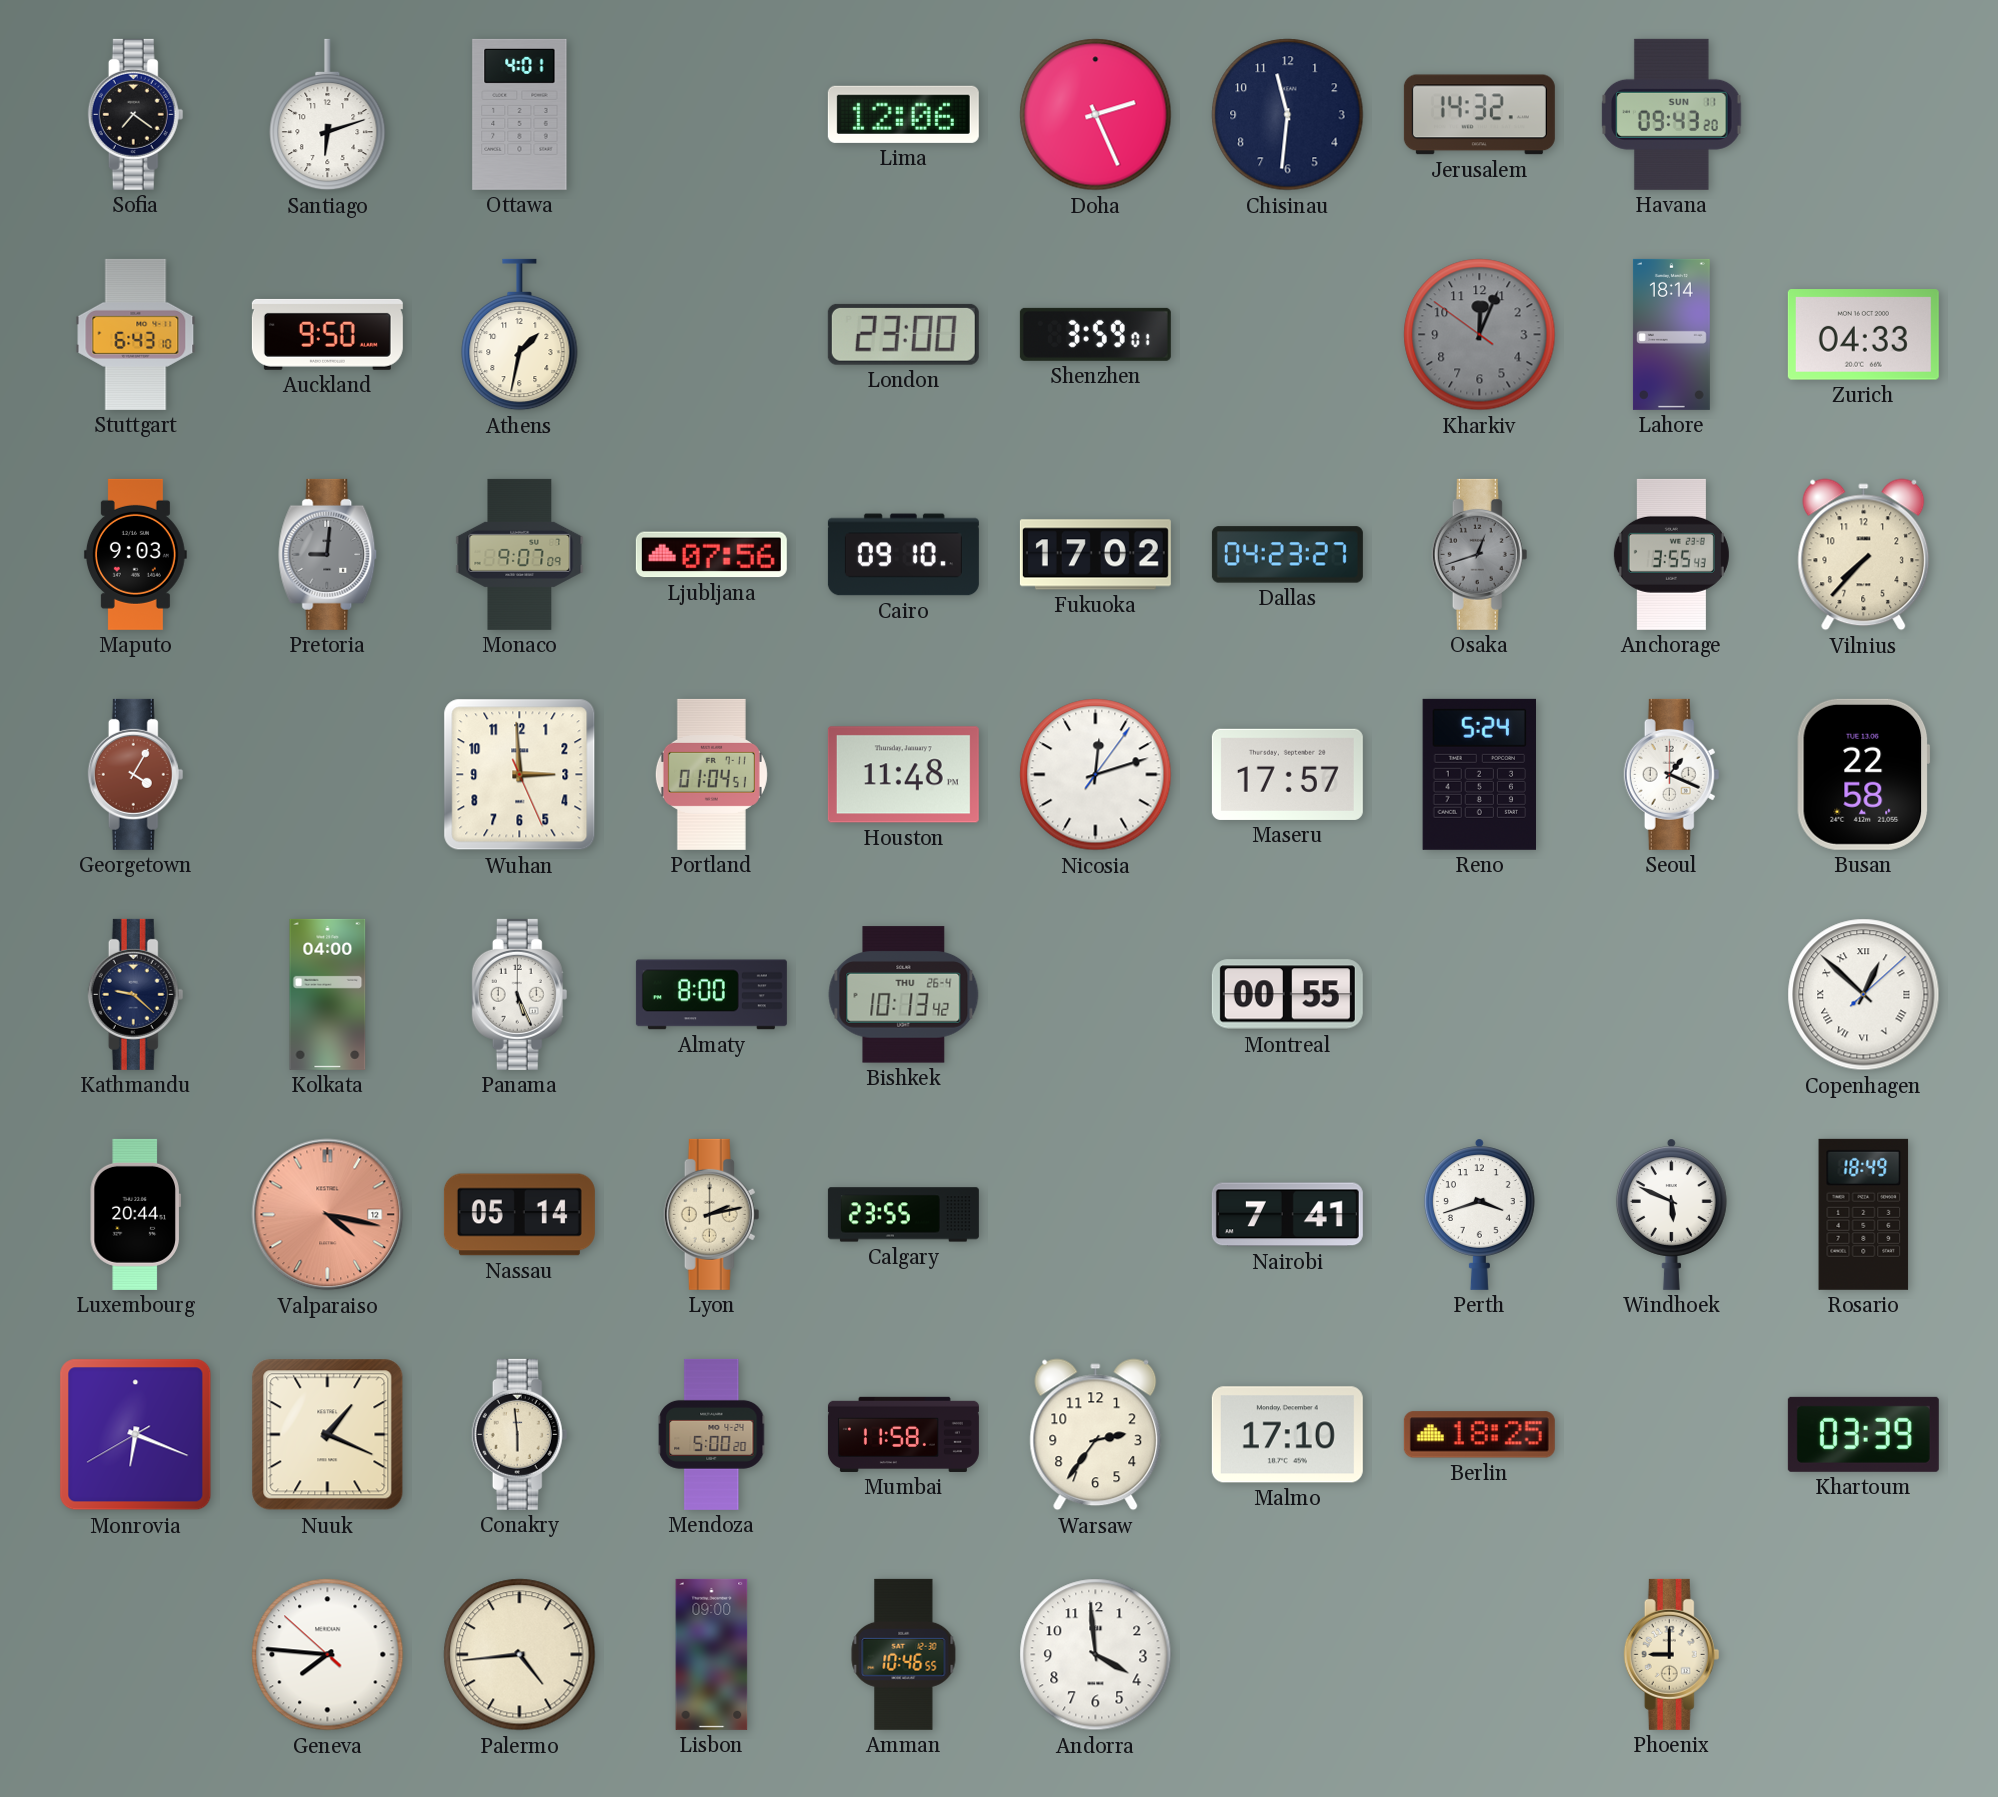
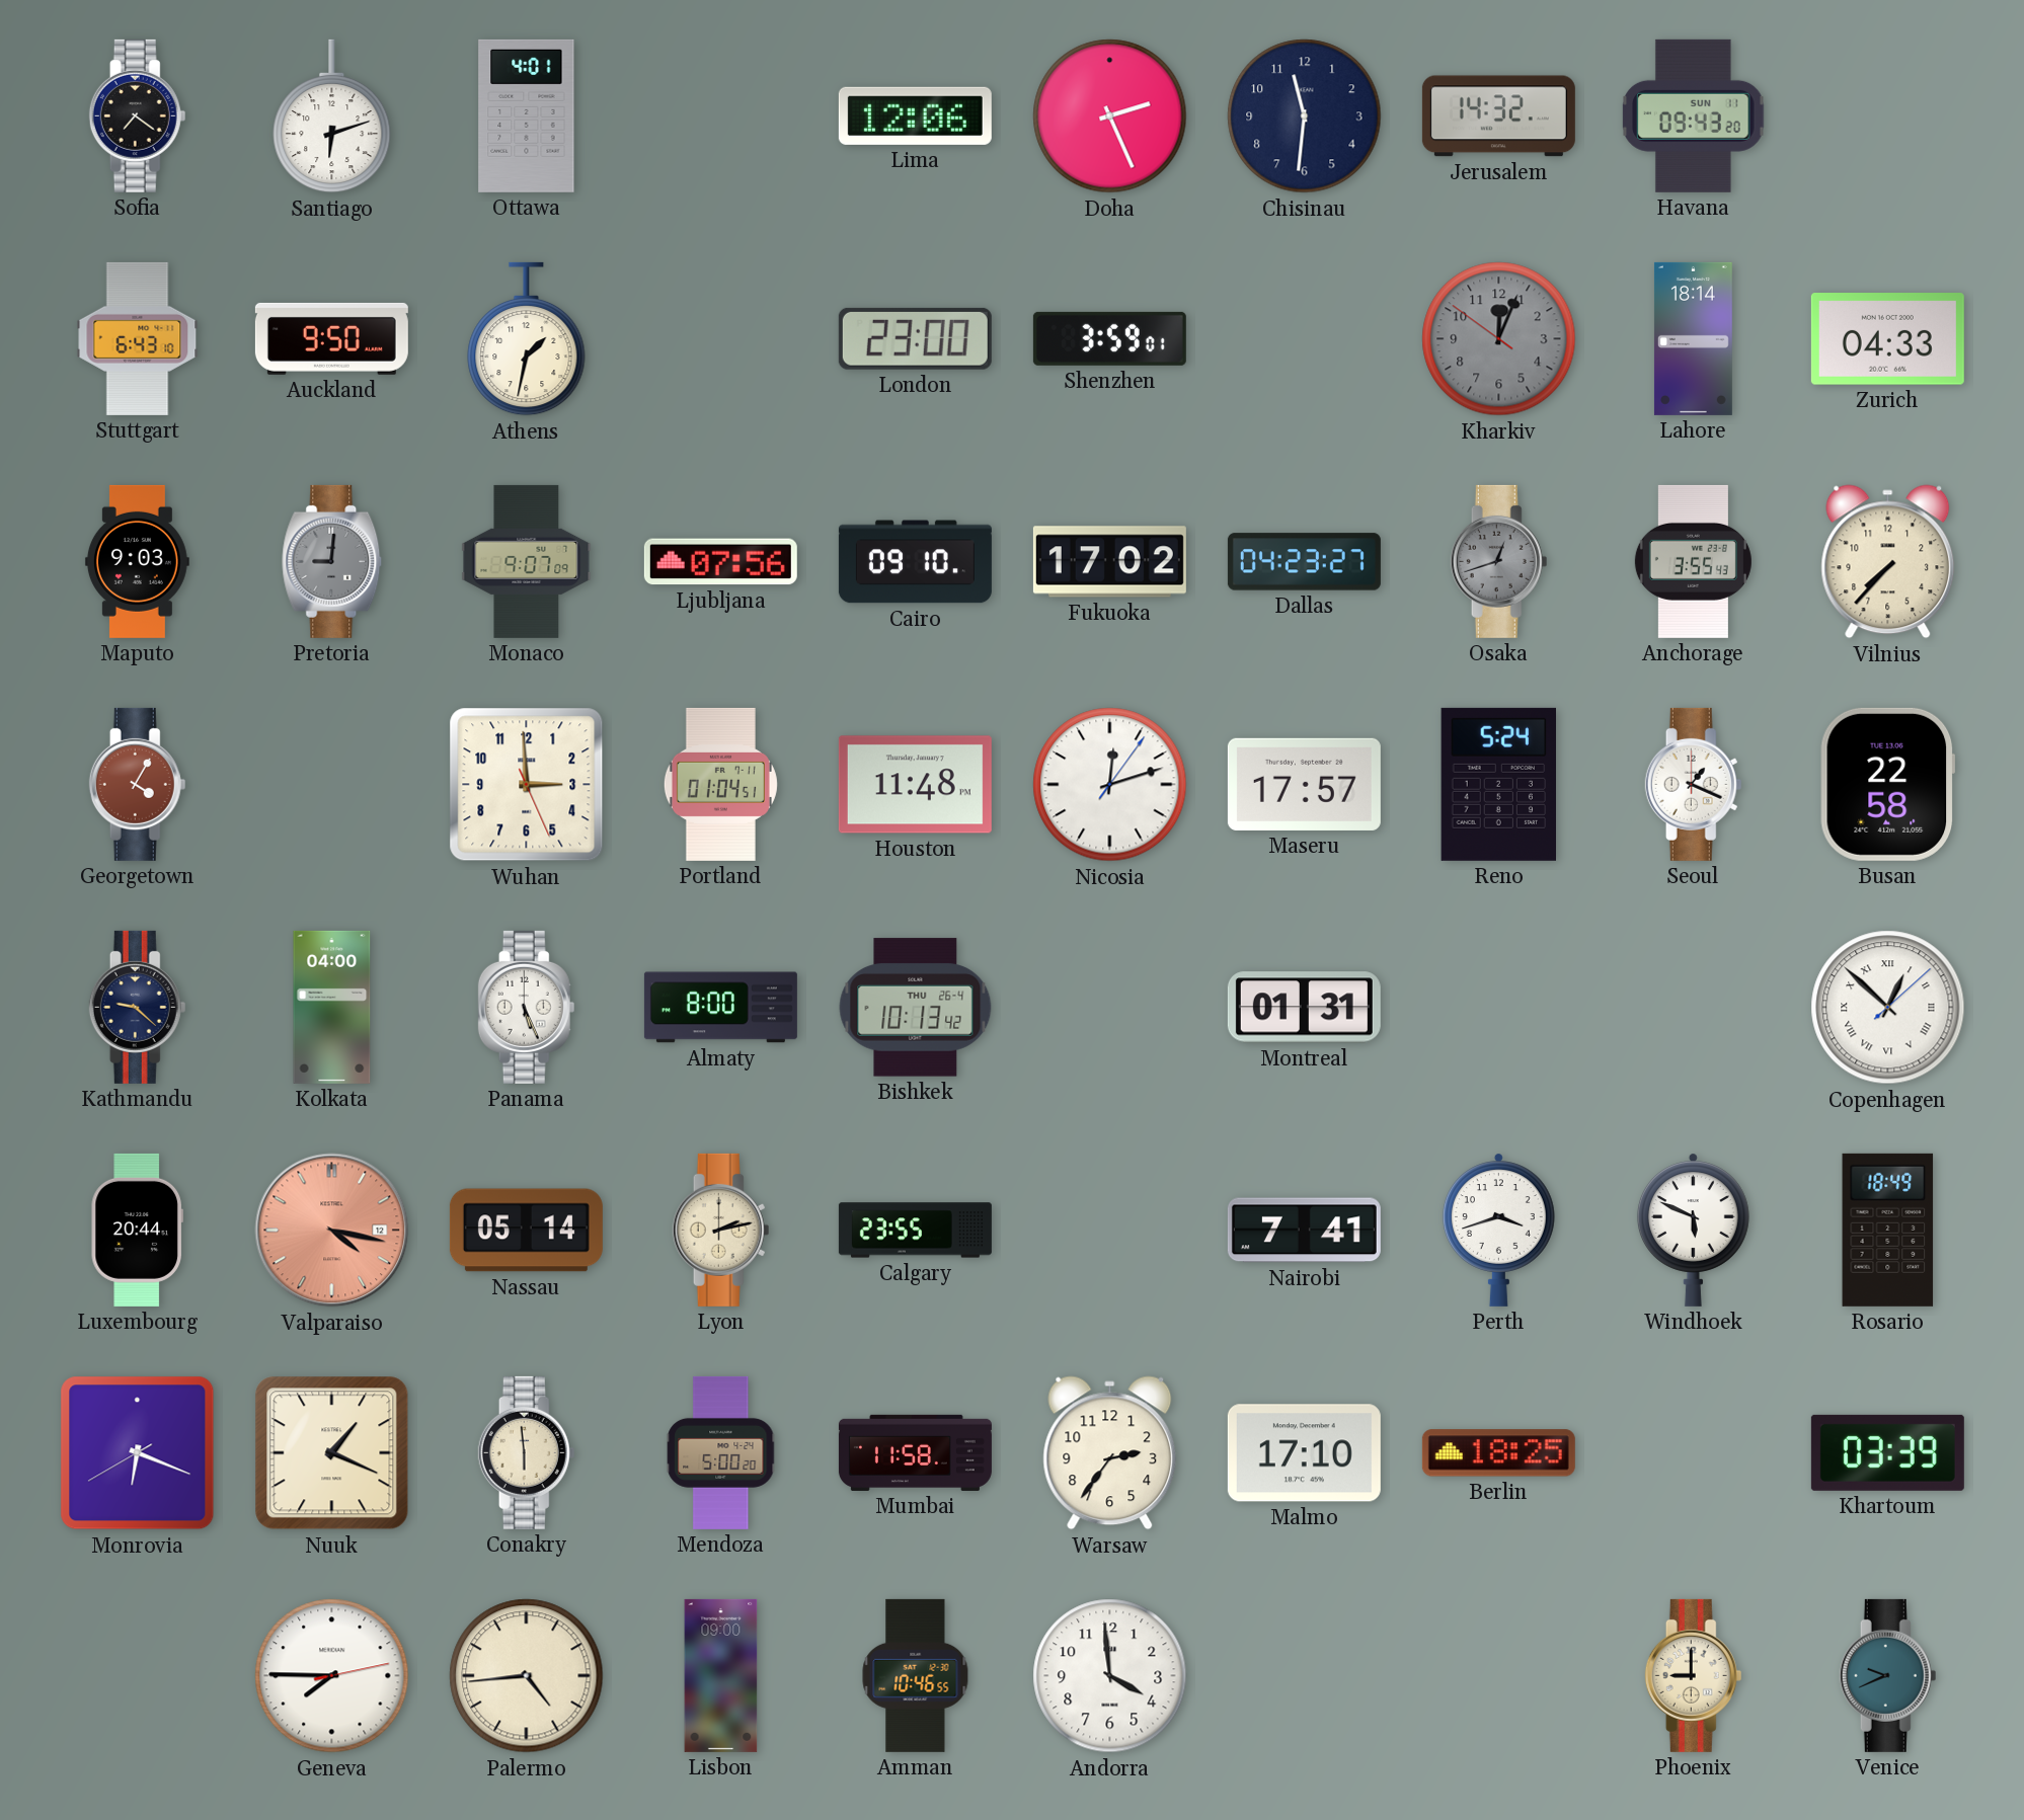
Montreal: 00:55 -> 01:31
Geneva: 7:45:52 -> 7:45:13
Venice: none -> 9:41
